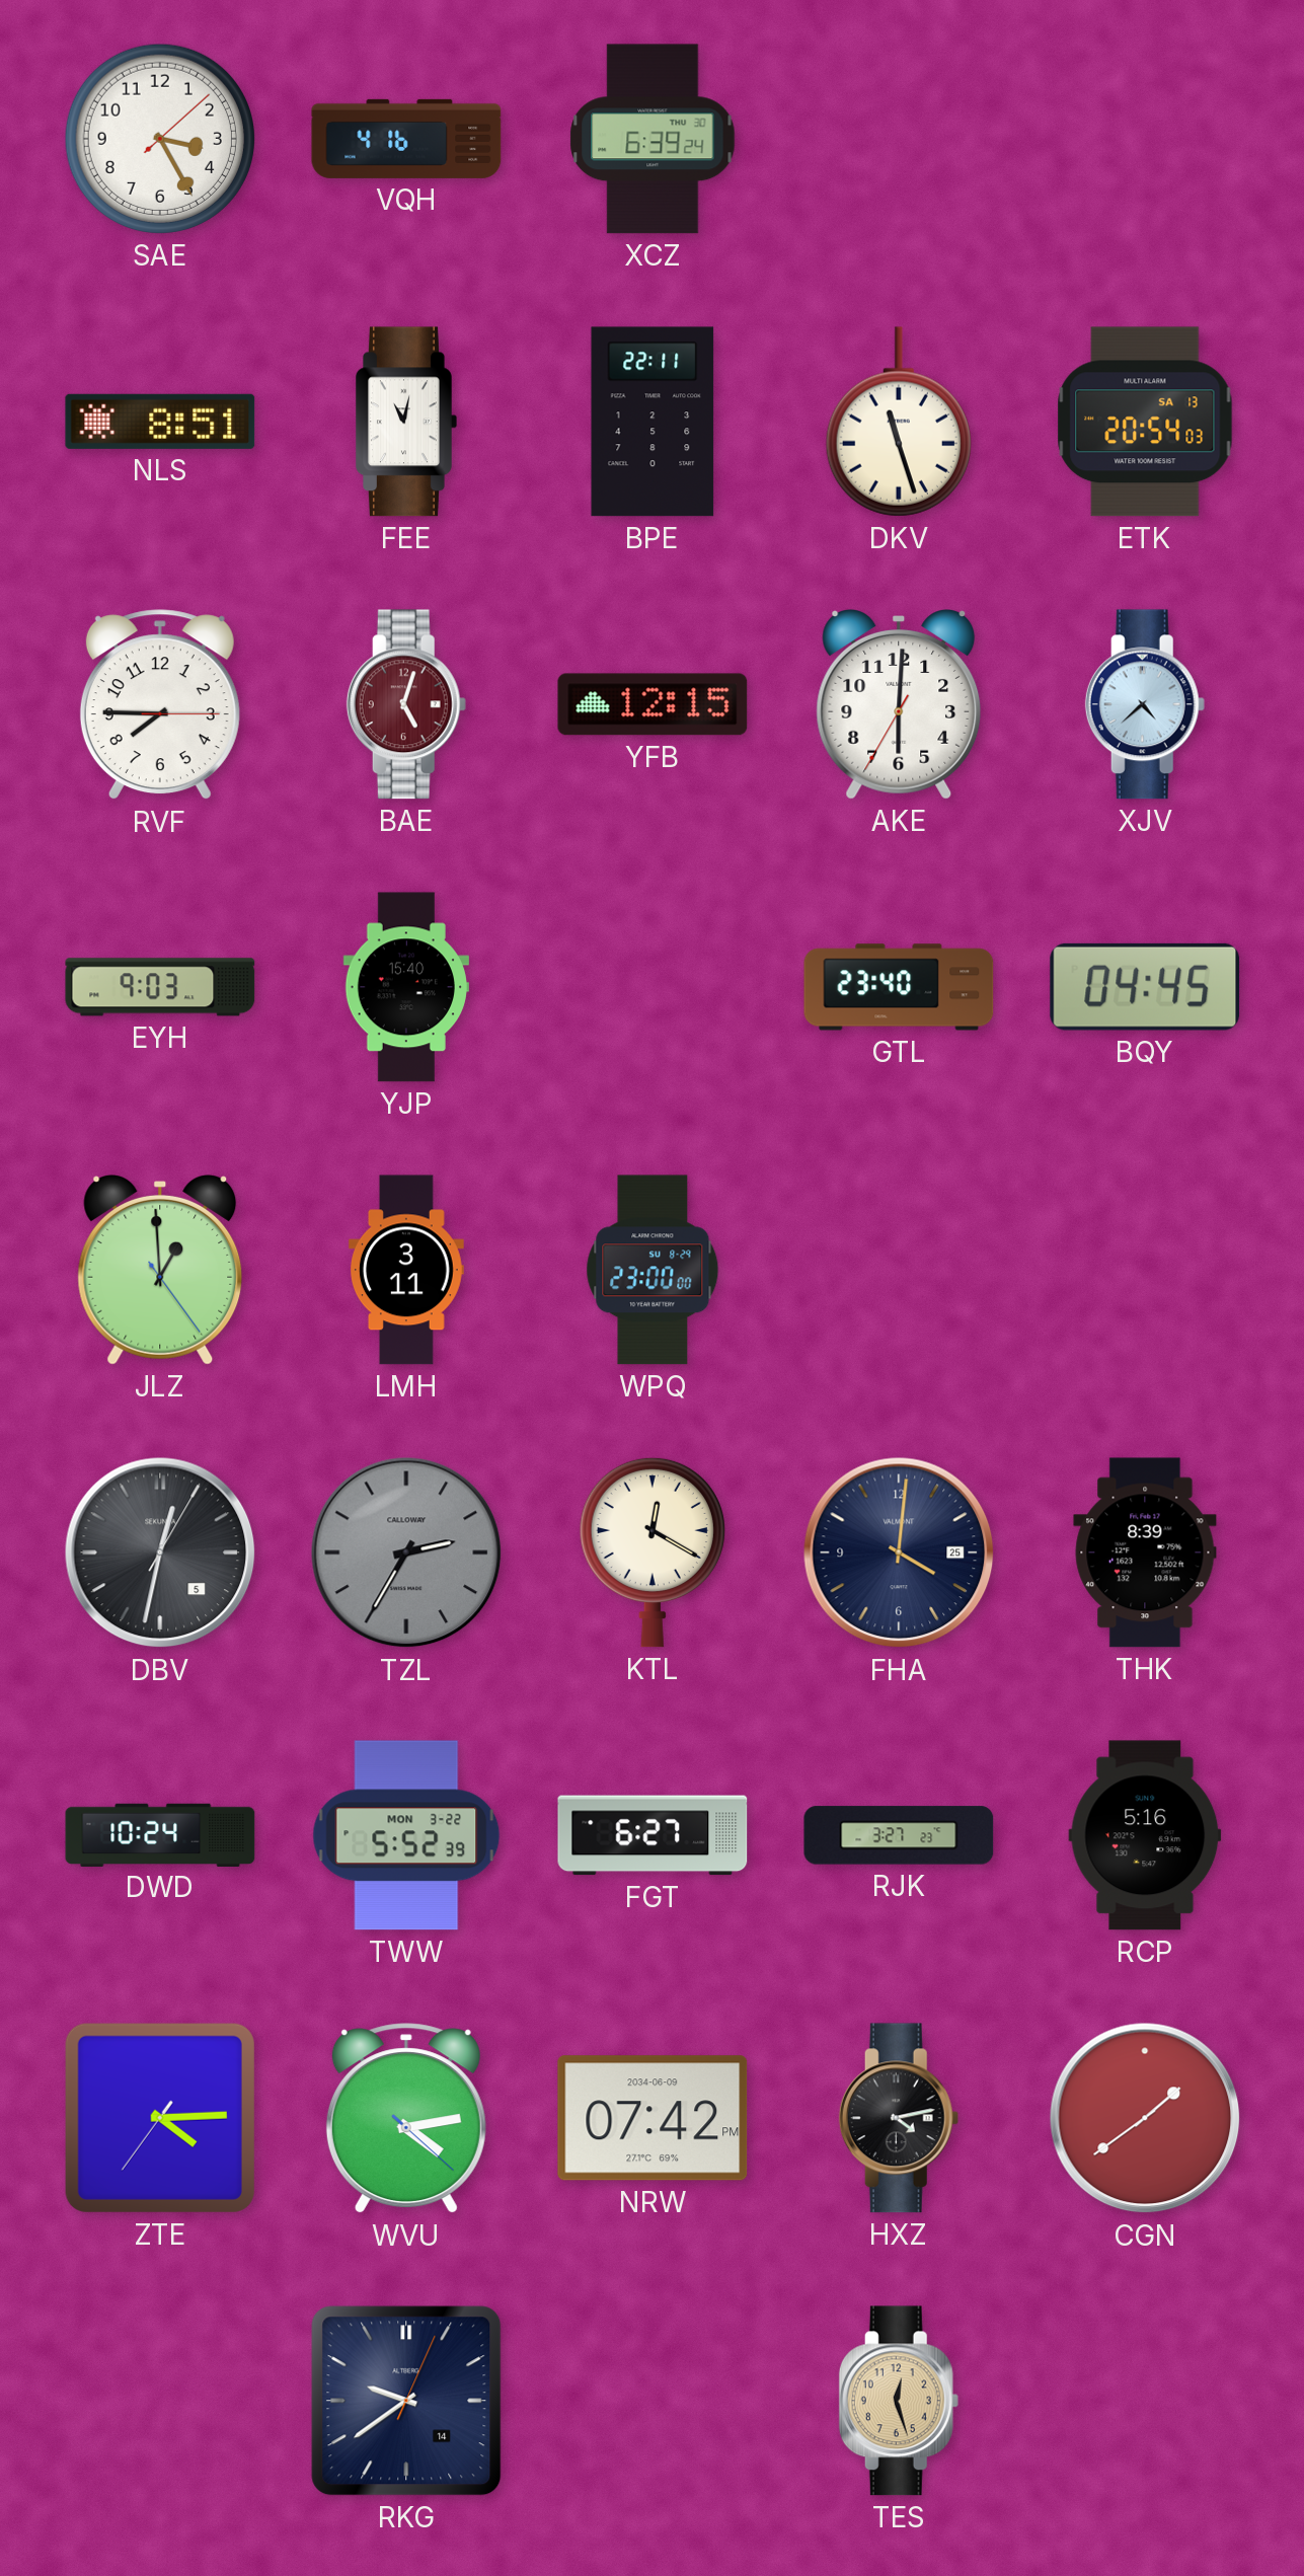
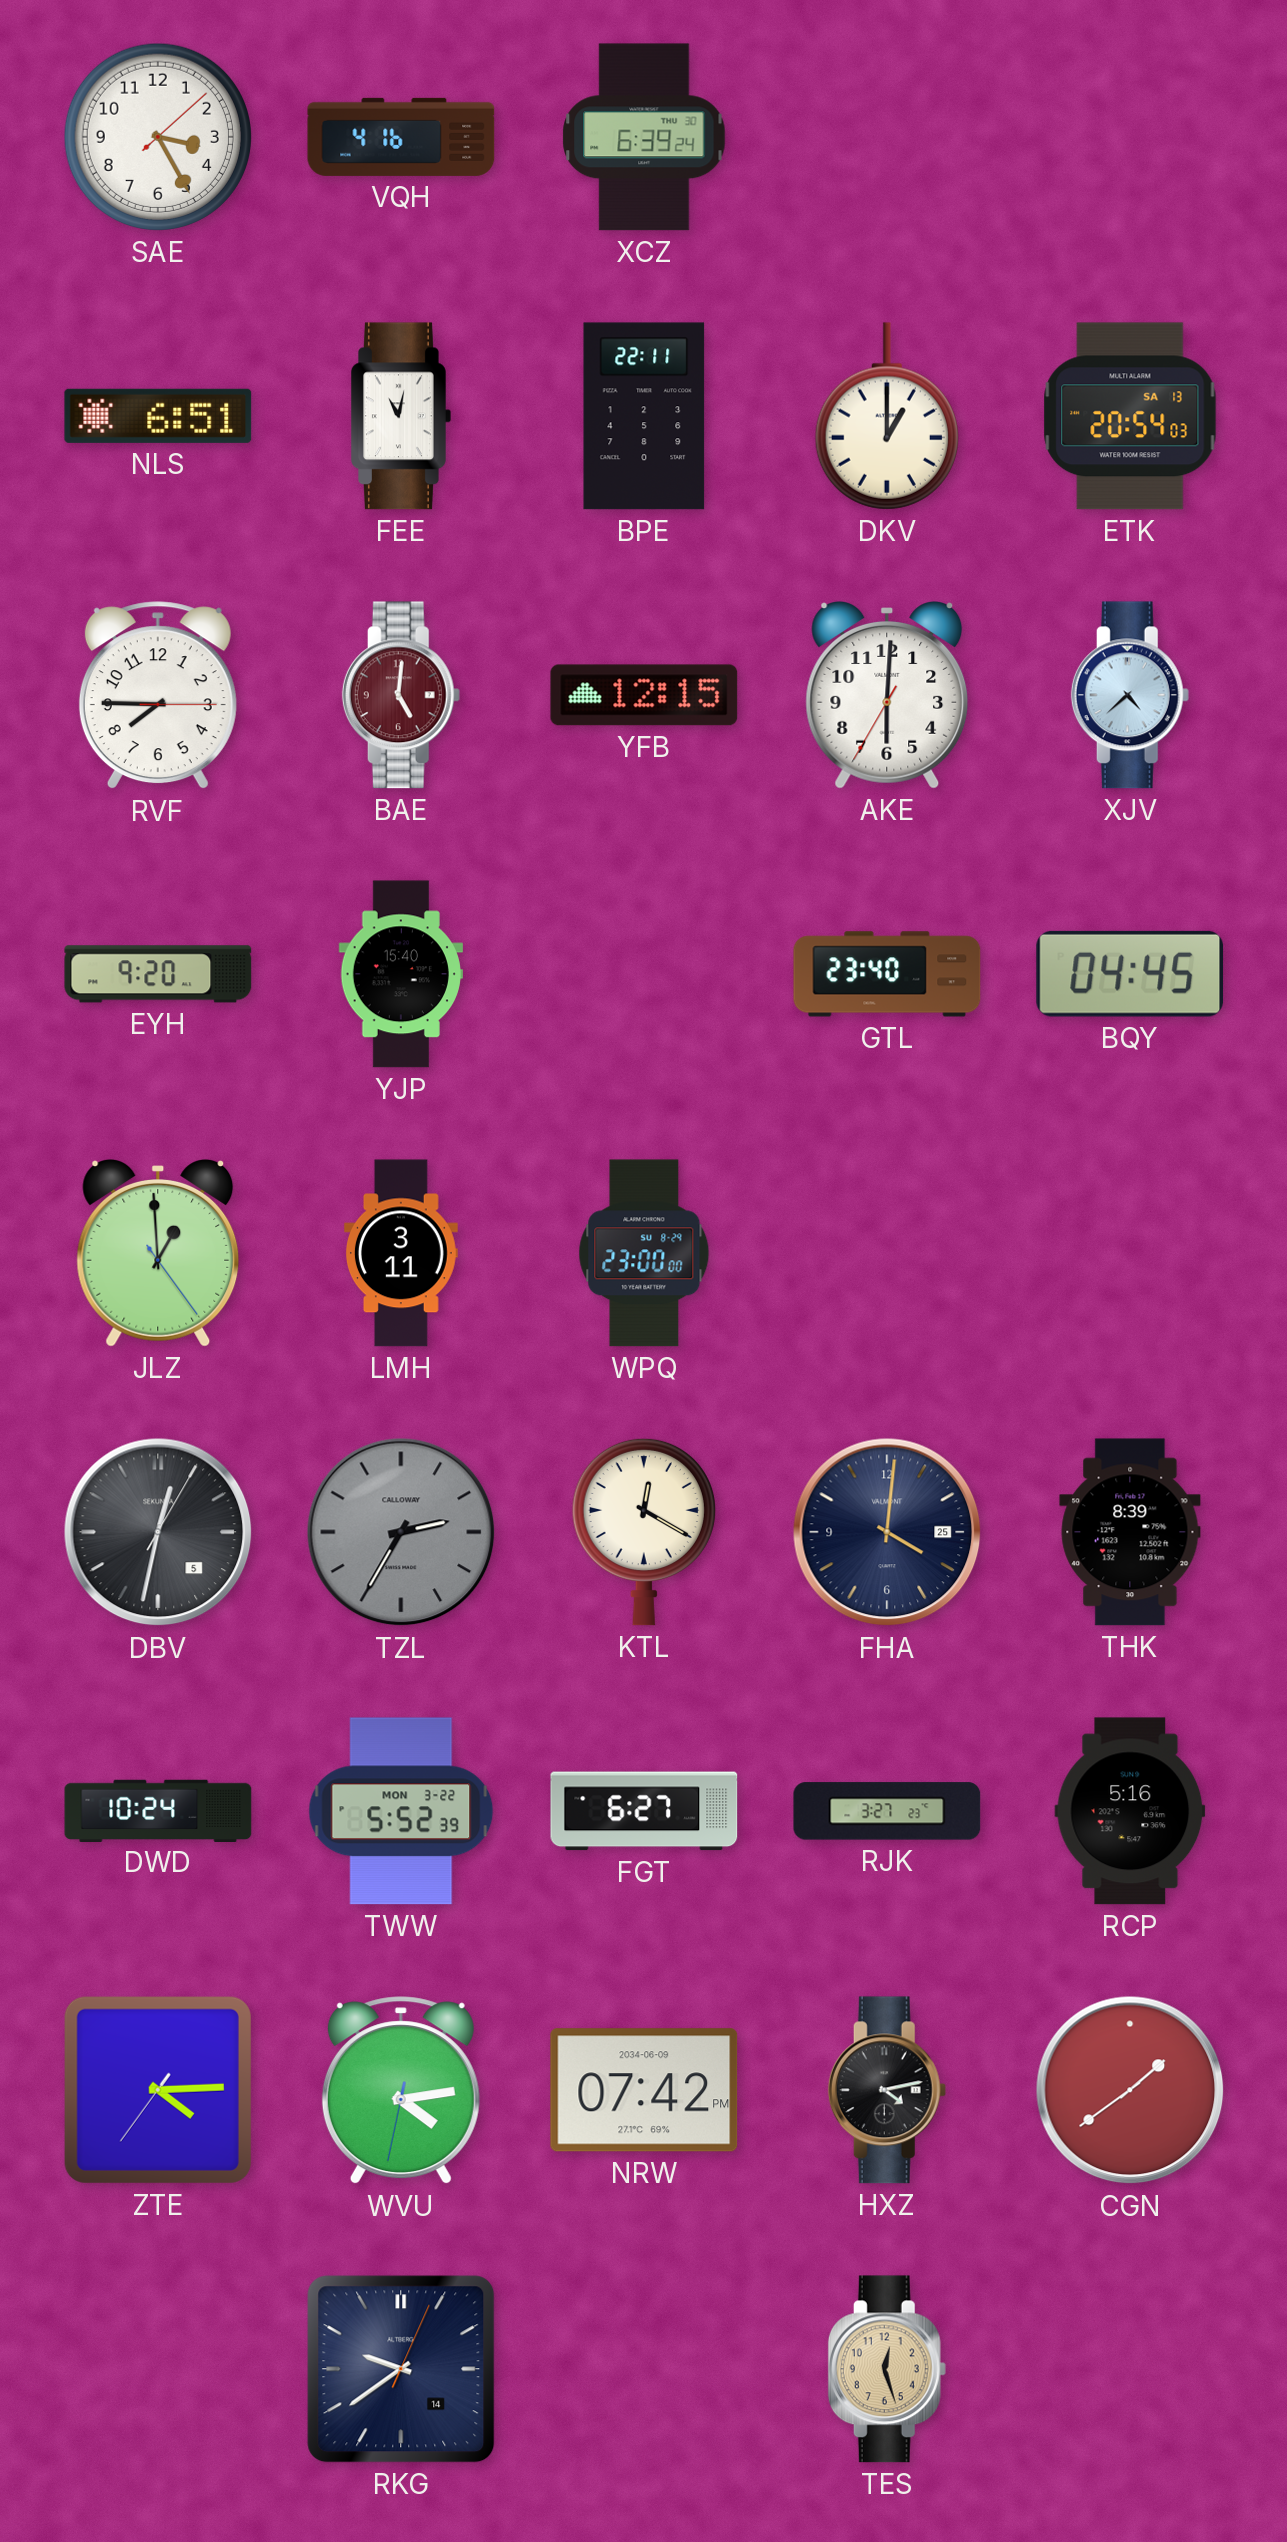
NLS: 8:51 -> 6:51
DKV: 11:27 -> 1:00
BAE: 5:03 -> 5:01
EYH: 9:03 -> 9:20
WVU: 4:13:22 -> 4:13:32
